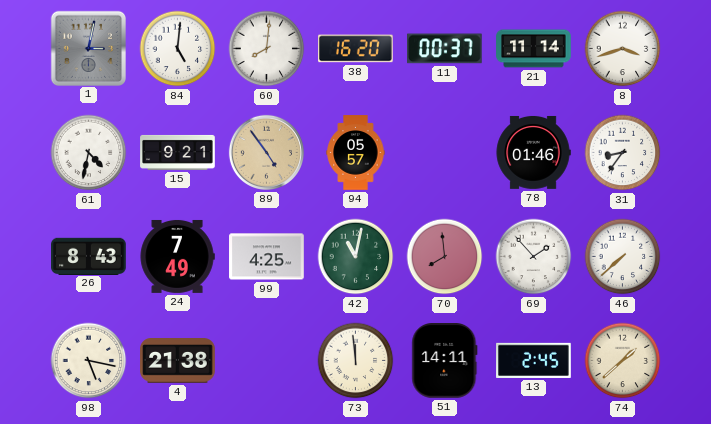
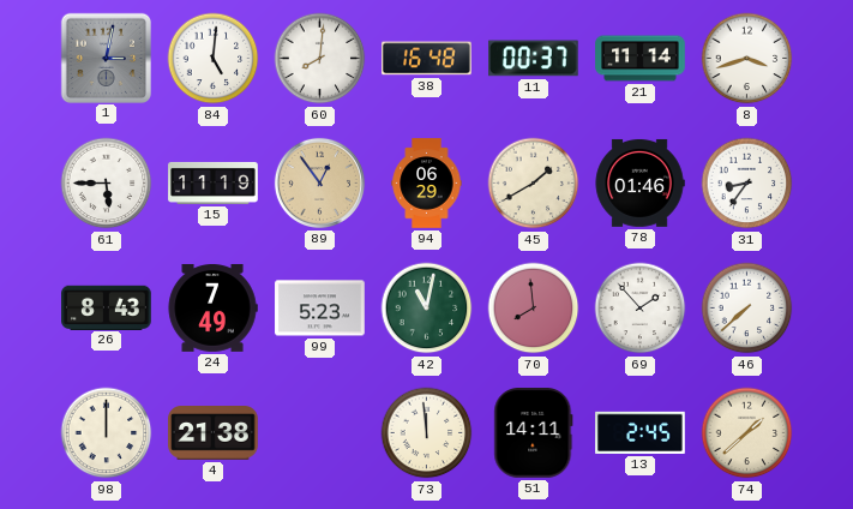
38: 16:20 -> 16:48
61: 4:32 -> 5:45
15: 9:21 -> 11:19
89: 4:54 -> 12:54
94: 05:57 -> 06:29
45: none -> 1:40
99: 4:25 -> 5:23
98: 5:17 -> 12:00
